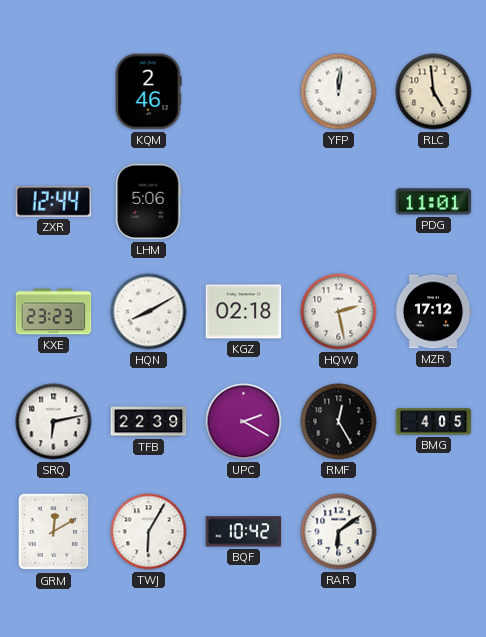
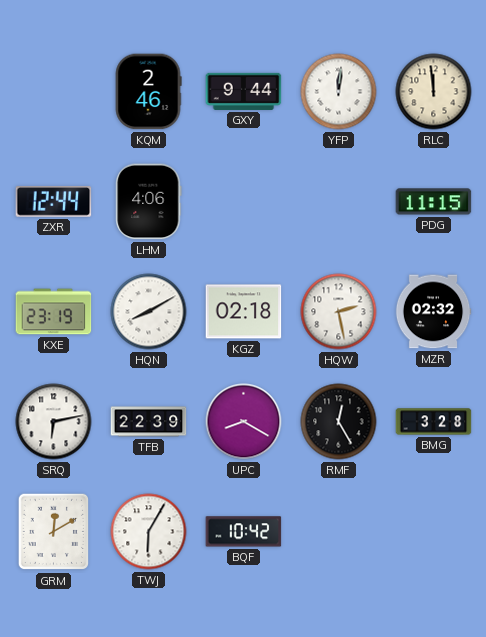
GXY: none -> 9:44
RLC: 4:59 -> 11:59
LHM: 5:06 -> 4:06
PDG: 11:01 -> 11:15
KXE: 23:23 -> 23:19
MZR: 17:12 -> 02:32
UPC: 2:20 -> 8:20
BMG: 4:05 -> 3:28
RAR: 6:09 -> none
